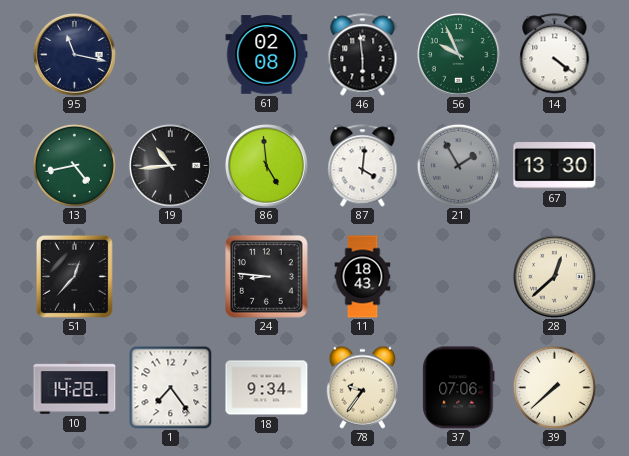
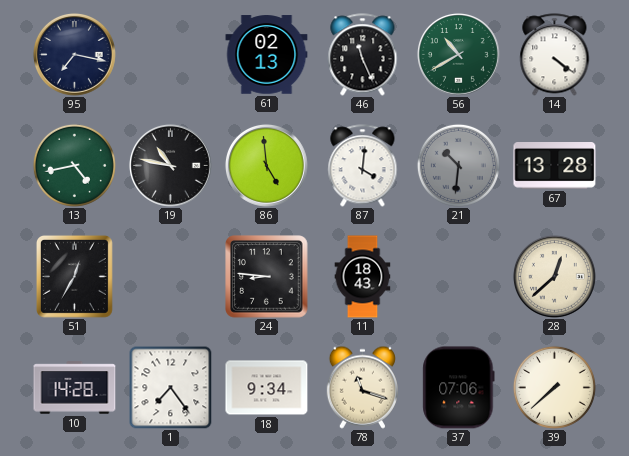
95: 11:17 -> 7:17
61: 02:08 -> 02:13
46: 5:59 -> 11:26
56: 9:56 -> 10:40
19: 10:44 -> 10:47
21: 1:55 -> 10:31
67: 13:30 -> 13:28
51: 12:37 -> 12:35
78: 9:36 -> 11:18
